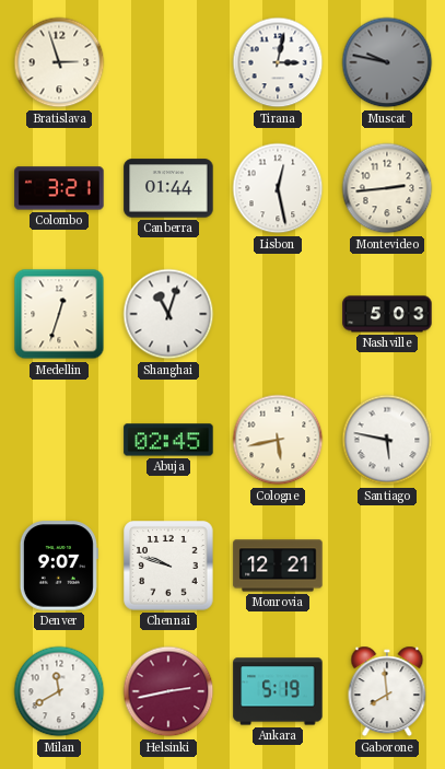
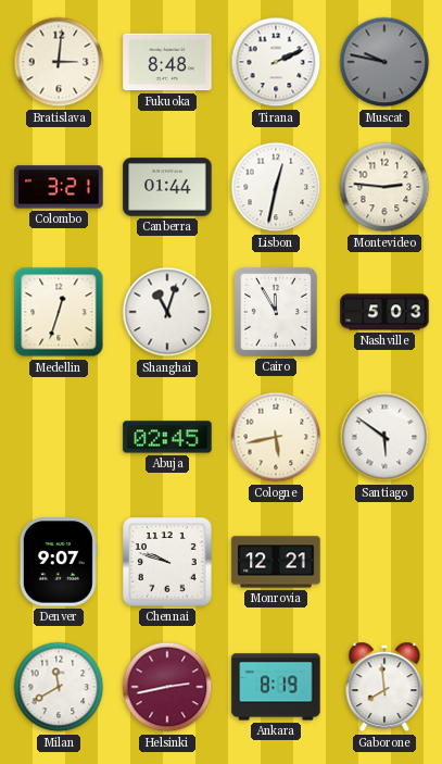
Bratislava: 2:57 -> 3:01
Fukuoka: none -> 8:48
Tirana: 3:02 -> 2:11
Lisbon: 12:28 -> 12:32
Montevideo: 2:44 -> 2:46
Cairo: none -> 11:55
Santiago: 5:47 -> 5:51
Ankara: 5:19 -> 8:19
